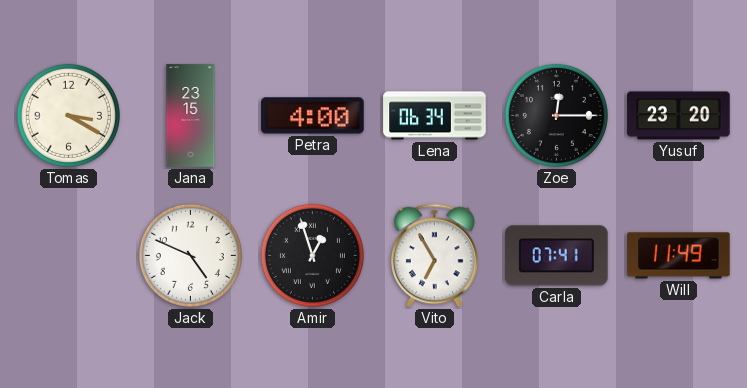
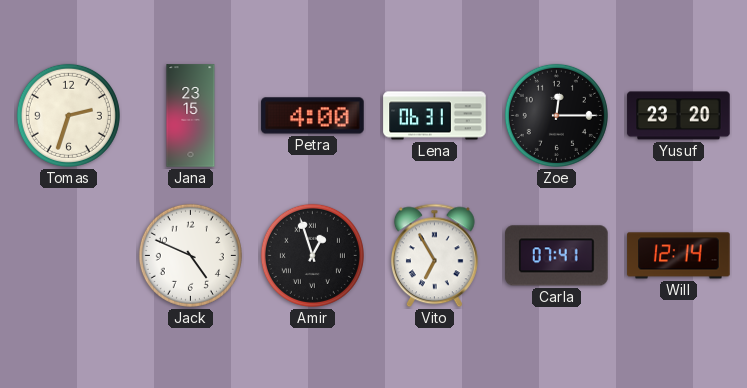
Tomas: 3:20 -> 2:33
Lena: 06:34 -> 06:31
Will: 11:49 -> 12:14
